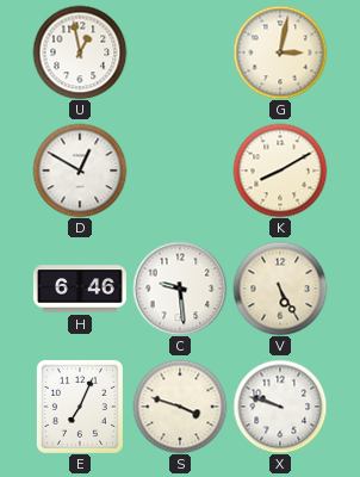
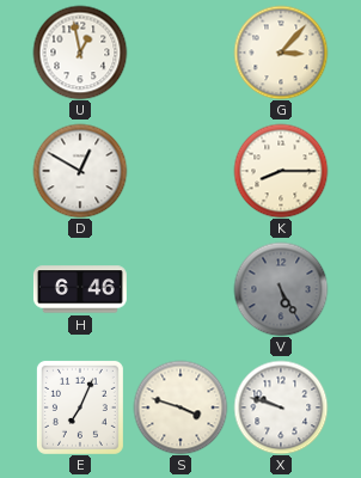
G: 3:02 -> 3:07
K: 8:10 -> 8:15
C: 9:29 -> none
V dial: cream -> grey
